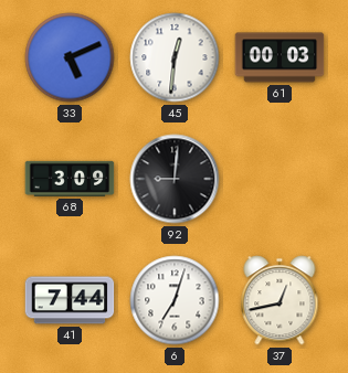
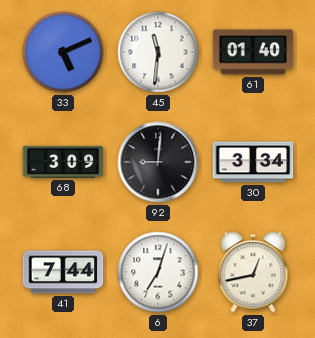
45: 12:31 -> 11:31
61: 00:03 -> 01:40
30: none -> 3:34
